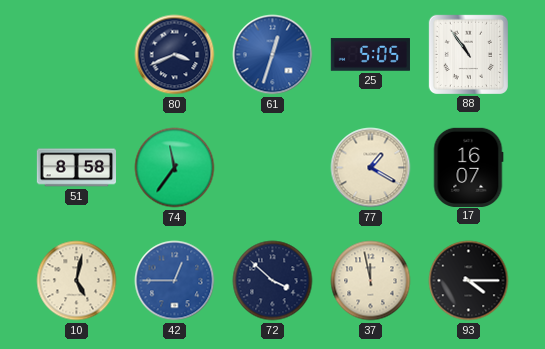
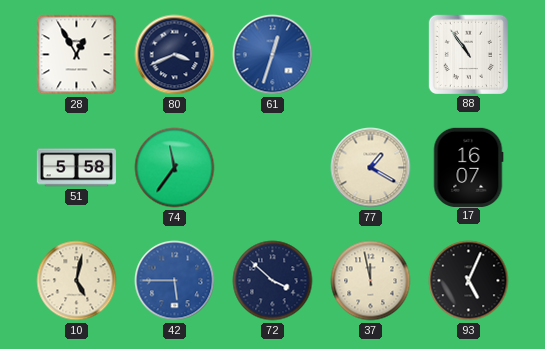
28: none -> 12:55
25: 5:05 -> none
51: 8:58 -> 5:58
42: 12:45 -> 5:45
93: 4:15 -> 5:04
